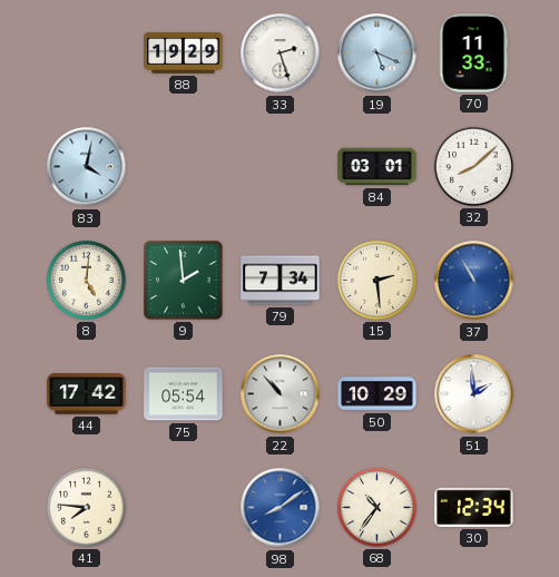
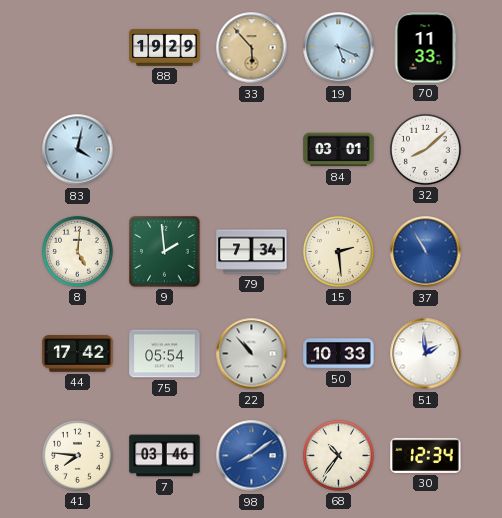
33: 2:27 -> 5:53
33 dial: white -> champagne
50: 10:29 -> 10:33
7: none -> 03:46
